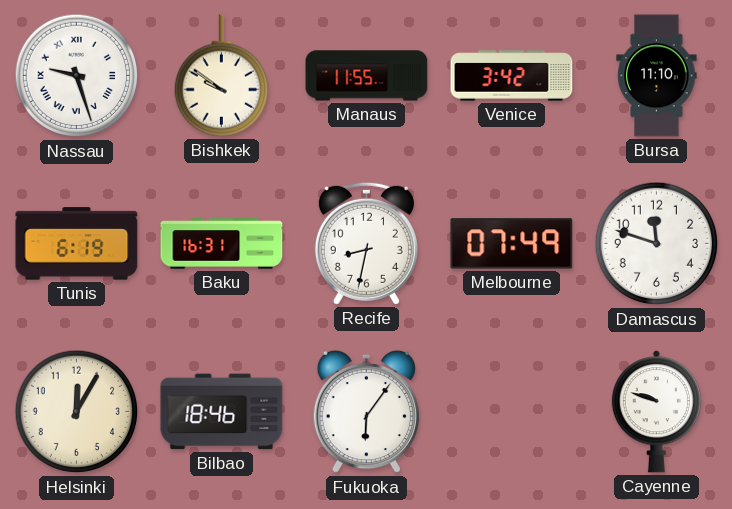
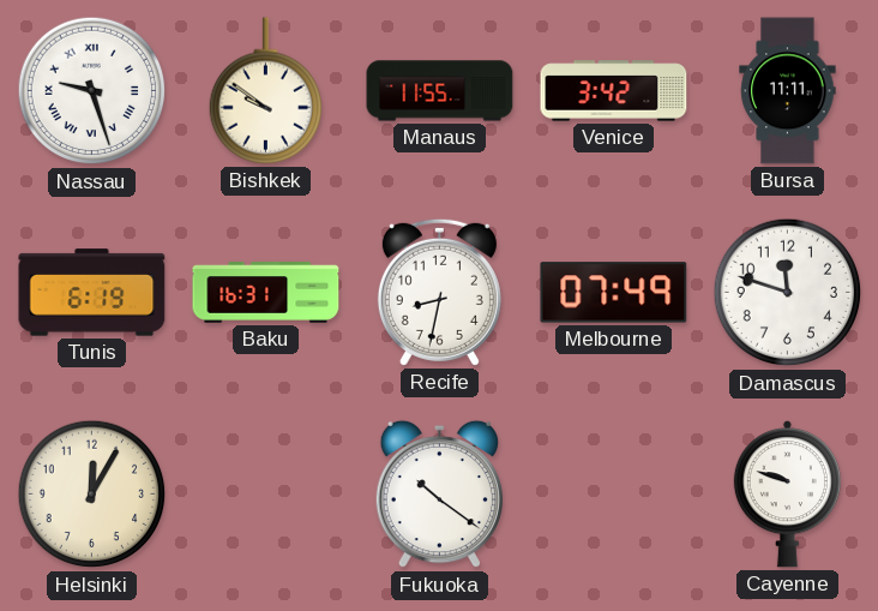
Bursa: 11:10 -> 11:11
Bilbao: 18:46 -> none
Fukuoka: 6:06 -> 10:21
